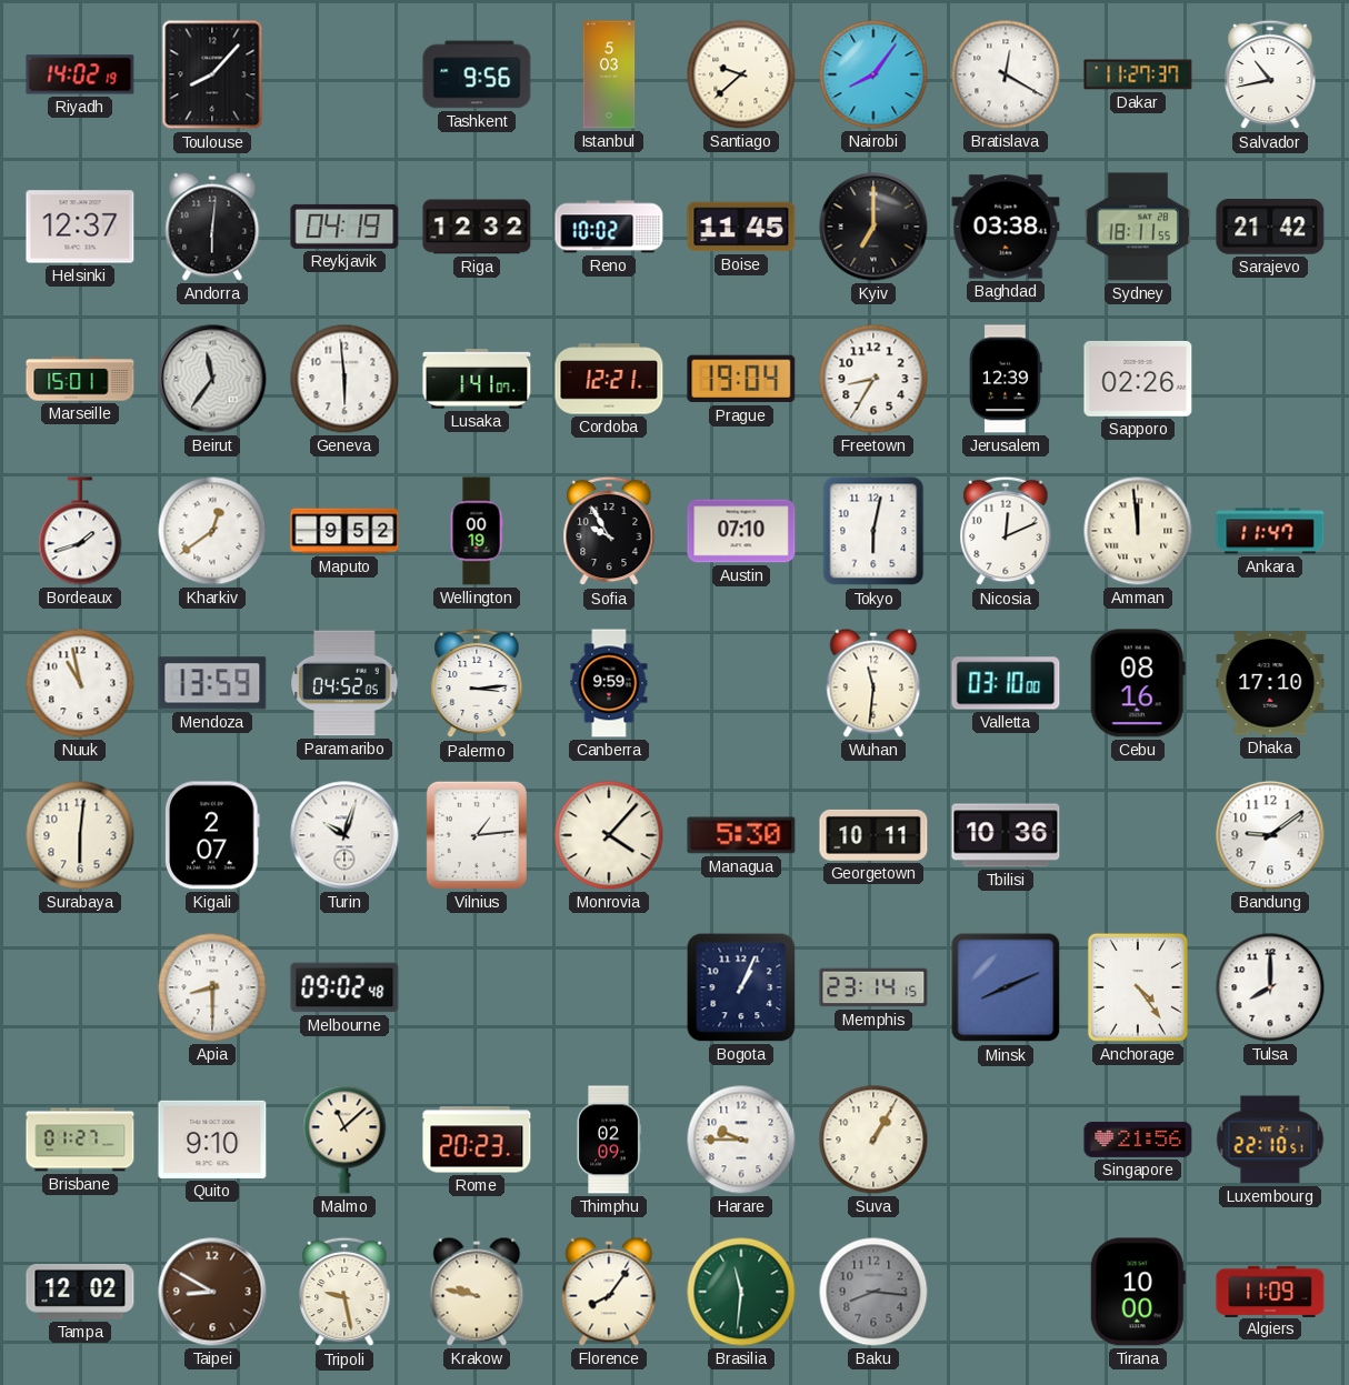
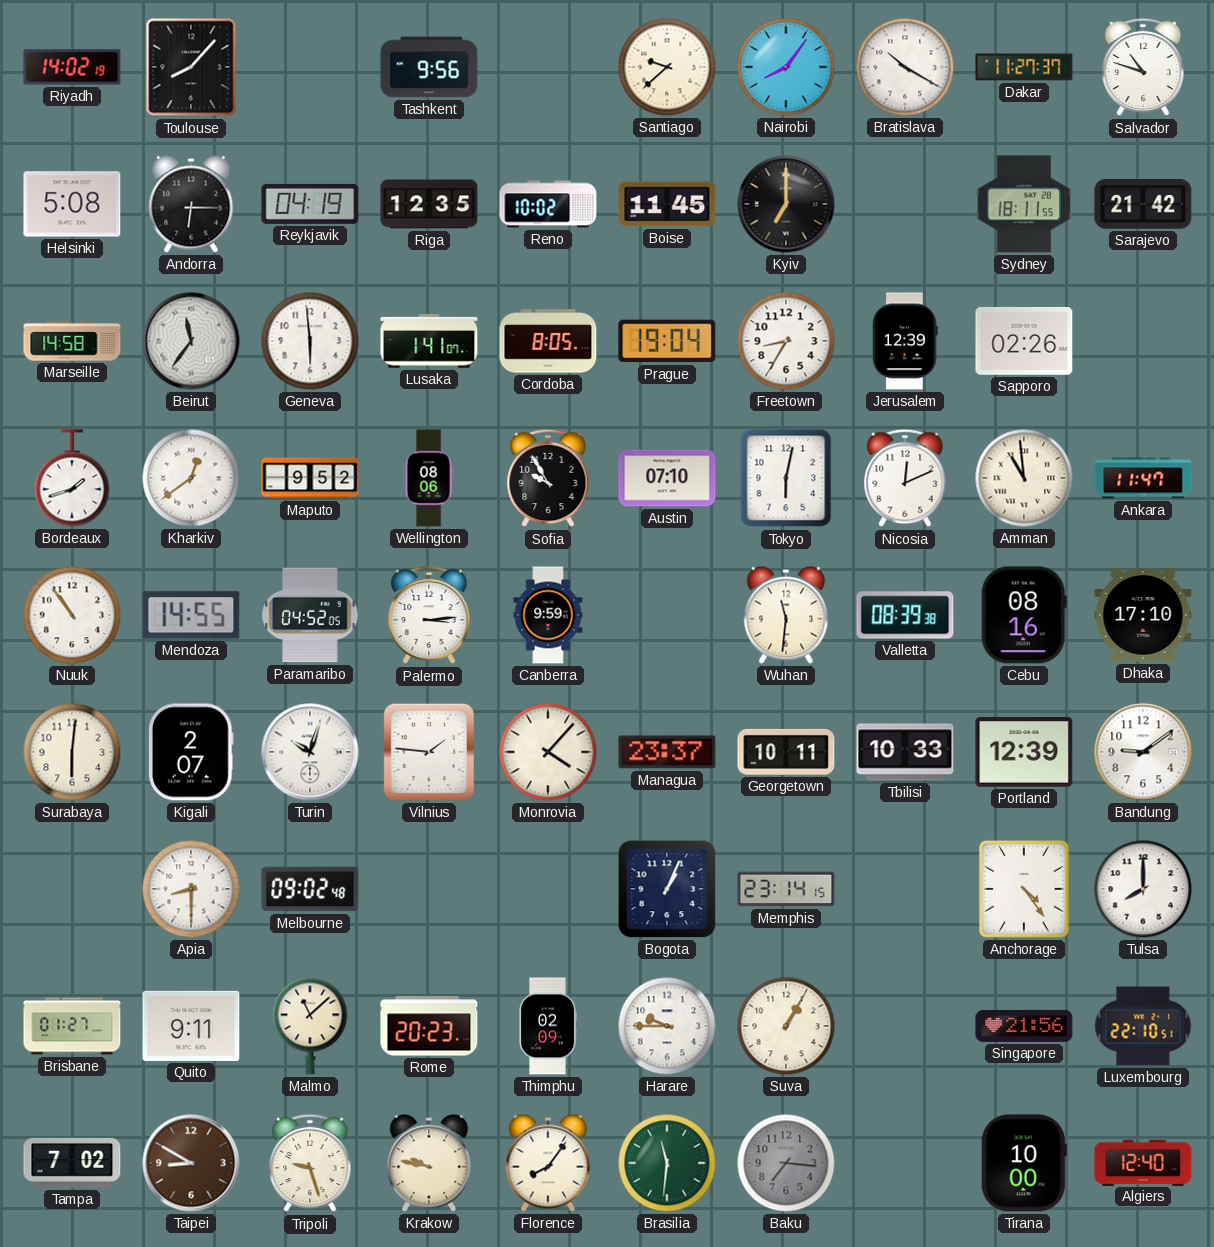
Istanbul: 5:03 -> none
Bratislava: 12:20 -> 10:20
Salvador: 10:43 -> 10:48
Helsinki: 12:37 -> 5:08
Andorra: 6:01 -> 6:15
Riga: 12:32 -> 12:35
Baghdad: 03:38 -> none
Marseille: 15:01 -> 14:58
Cordoba: 12:21 -> 8:05
Wellington: 00:19 -> 08:06
Amman: 11:59 -> 10:59
Nuuk: 10:58 -> 10:54
Mendoza: 13:59 -> 14:55
Valletta: 03:10 -> 08:39
Vilnius: 1:14 -> 1:46
Managua: 5:30 -> 23:37
Tbilisi: 10:36 -> 10:33
Portland: none -> 12:39
Minsk: 8:11 -> none
Quito: 9:10 -> 9:11
Tampa: 12:02 -> 7:02
Tripoli: 9:28 -> 9:27
Baku: 8:16 -> 7:16
Algiers: 11:09 -> 12:40
